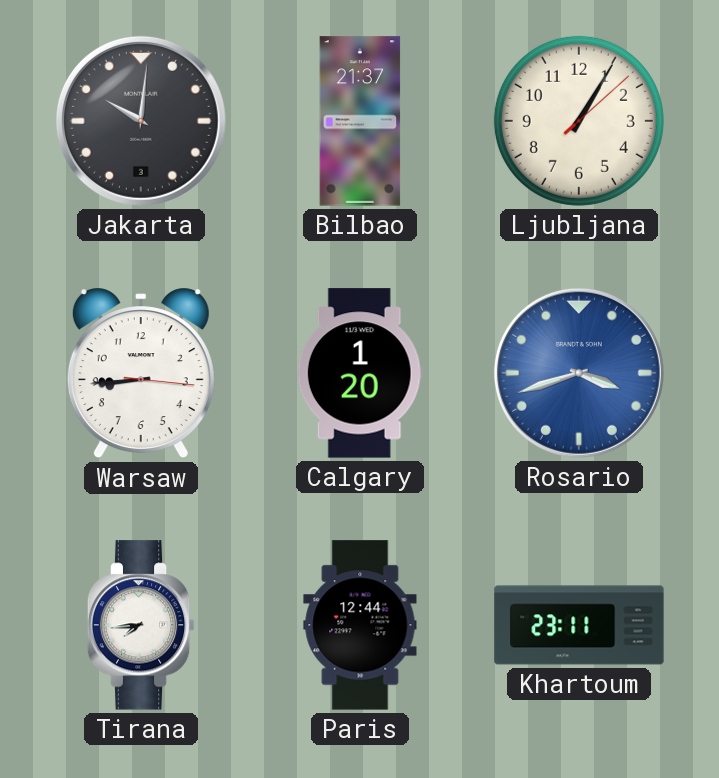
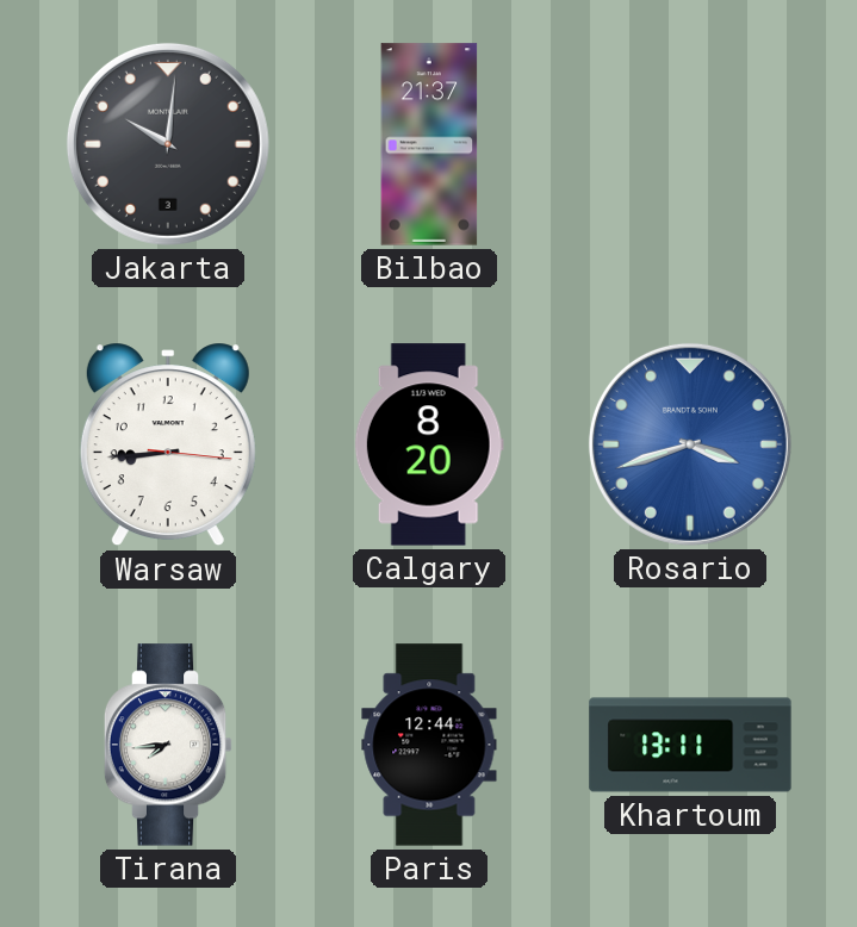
Ljubljana: 1:05 -> none
Calgary: 1:20 -> 8:20
Khartoum: 23:11 -> 13:11
